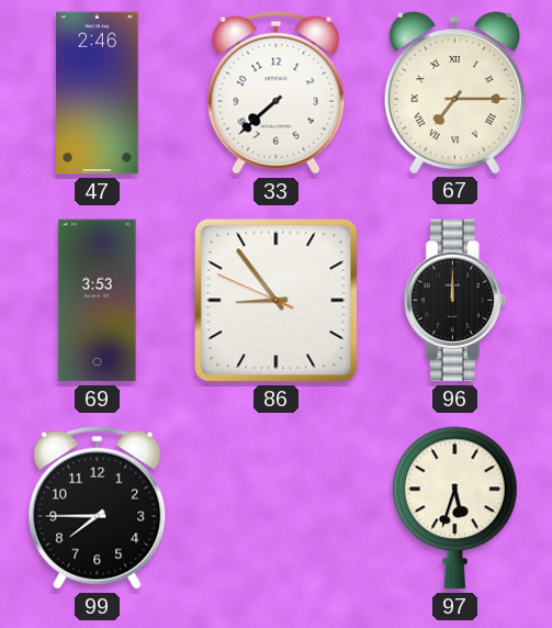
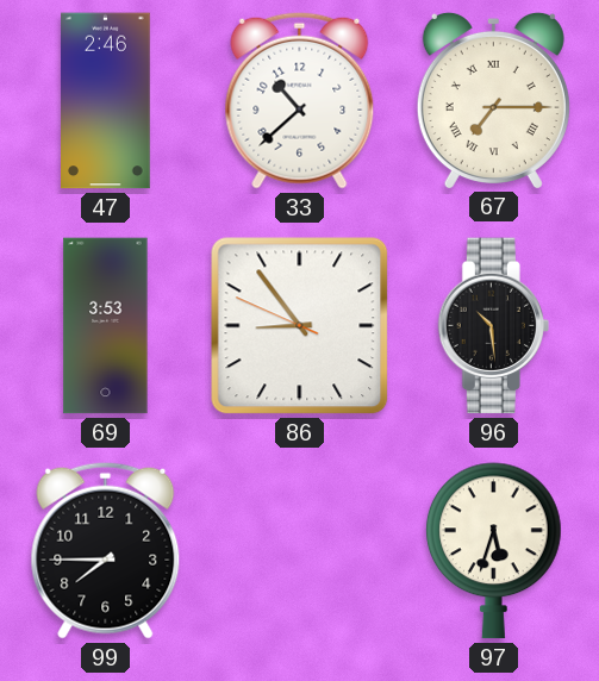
33: 7:38 -> 10:38
96: 12:00 -> 10:29
